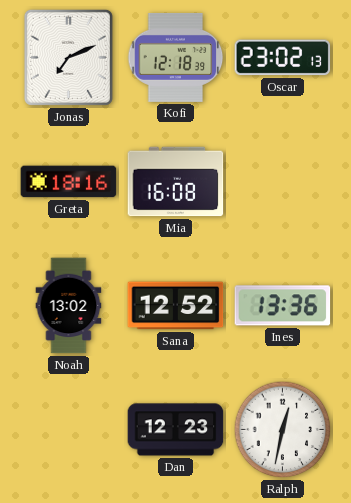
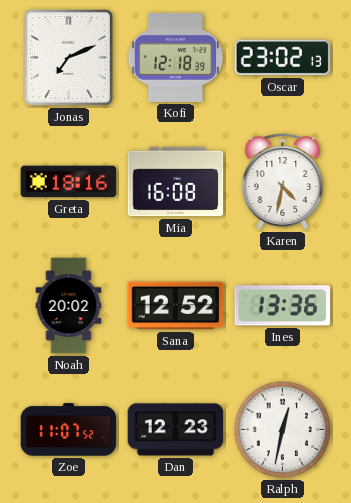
Karen: none -> 4:32
Noah: 13:02 -> 20:02
Zoe: none -> 11:07
